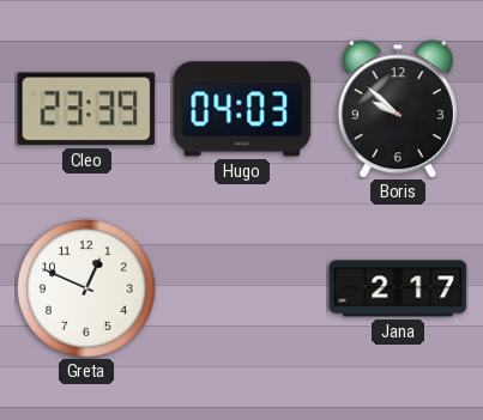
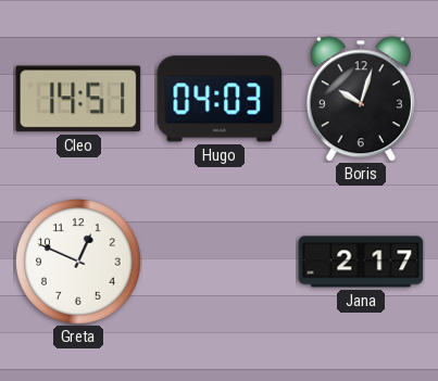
Cleo: 23:39 -> 14:51
Boris: 9:52 -> 10:03
